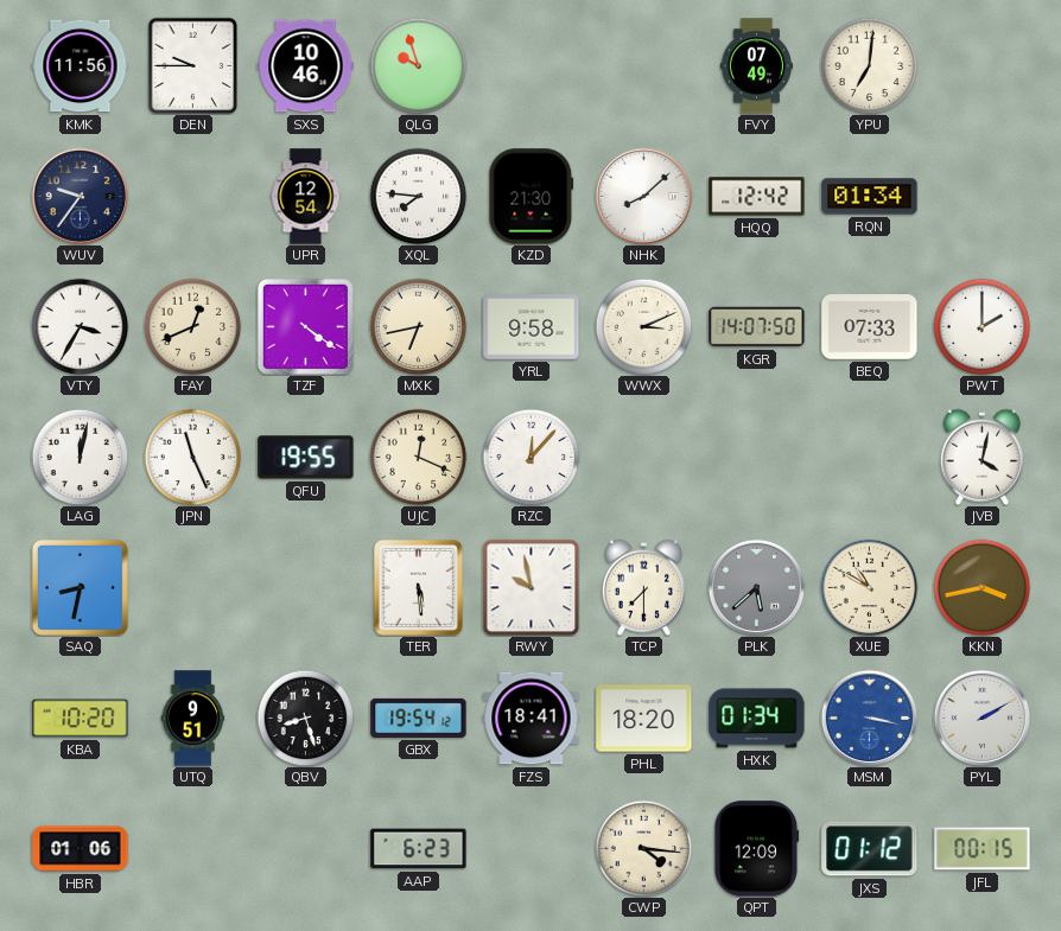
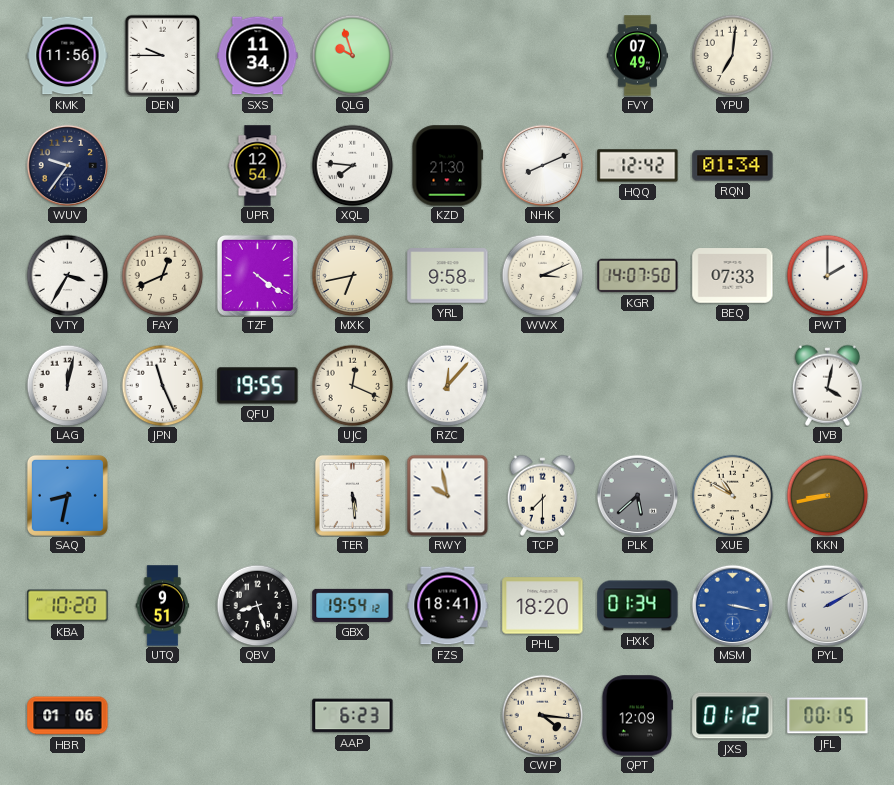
SXS: 10:46 -> 11:34
NHK: 8:08 -> 8:11
KKN: 3:43 -> 8:43
